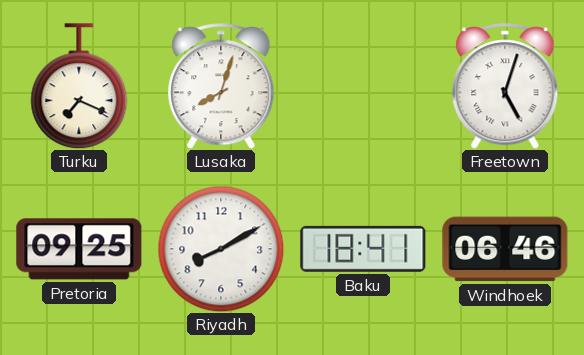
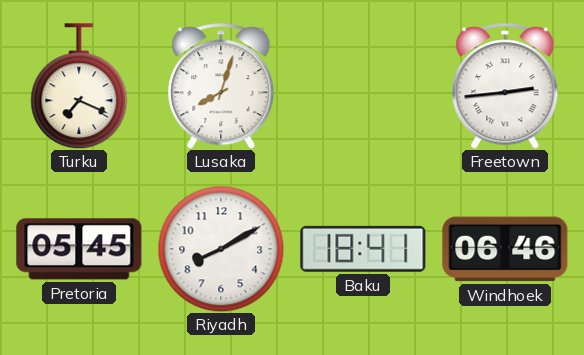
Freetown: 5:03 -> 2:44
Pretoria: 09:25 -> 05:45
